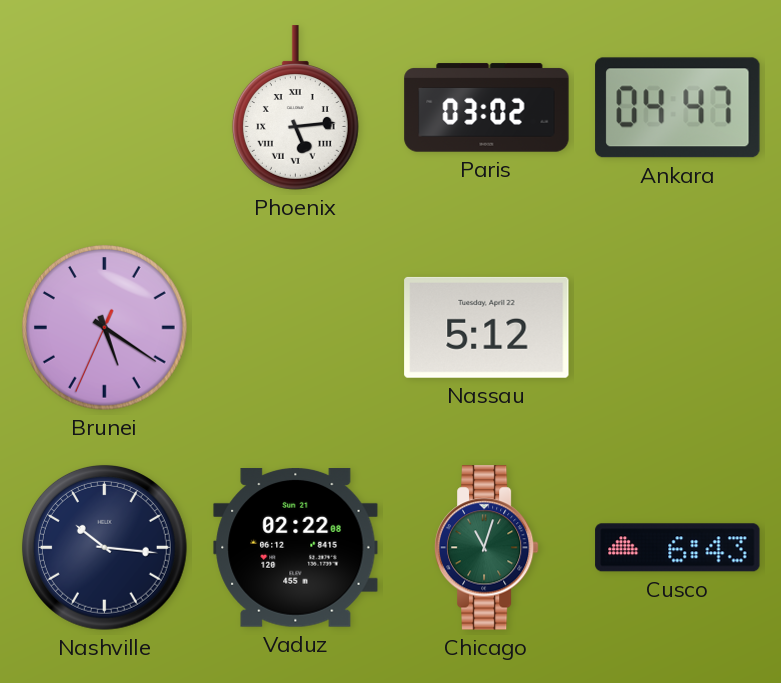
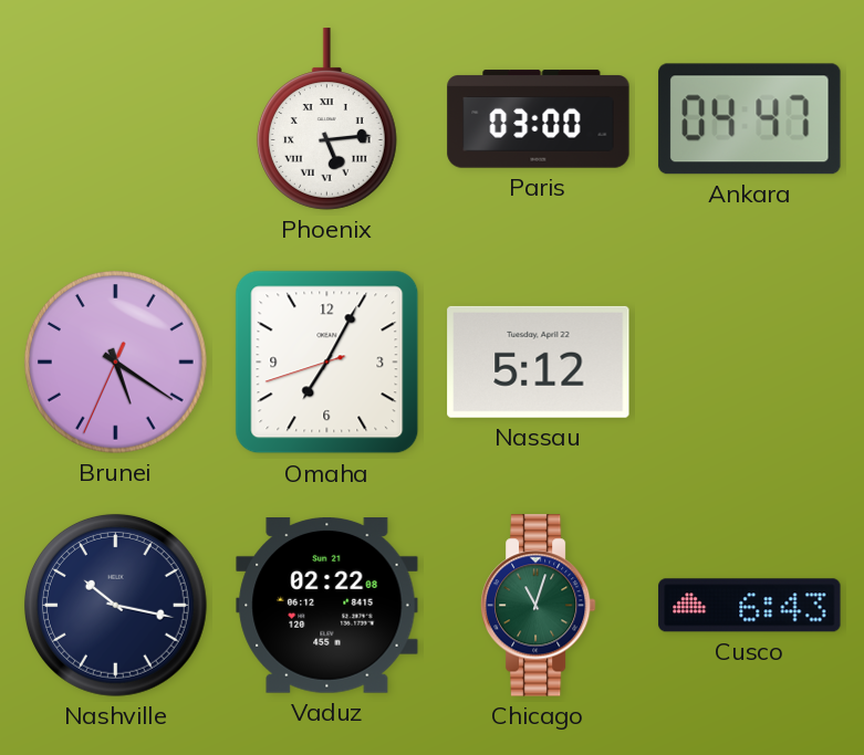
Paris: 03:02 -> 03:00
Omaha: none -> 7:04
Nashville: 10:16 -> 10:17
